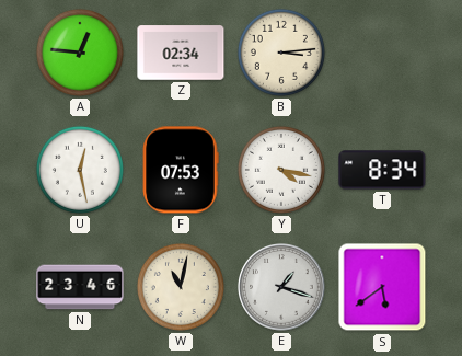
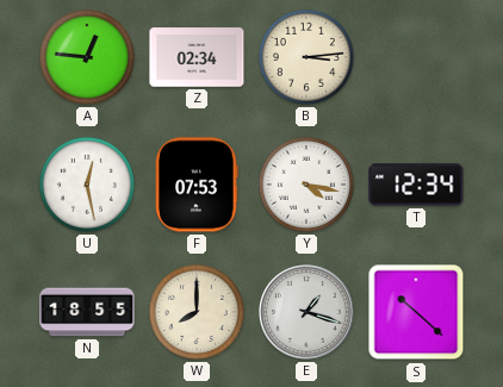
T: 8:34 -> 12:34
N: 23:46 -> 18:55
W: 11:02 -> 8:00
S: 5:39 -> 10:22
